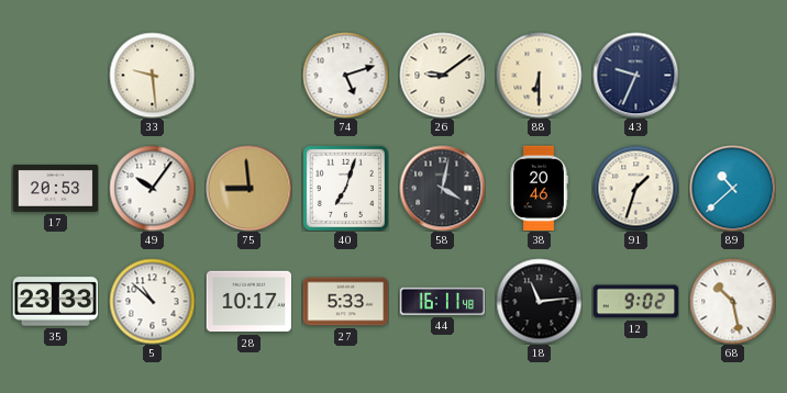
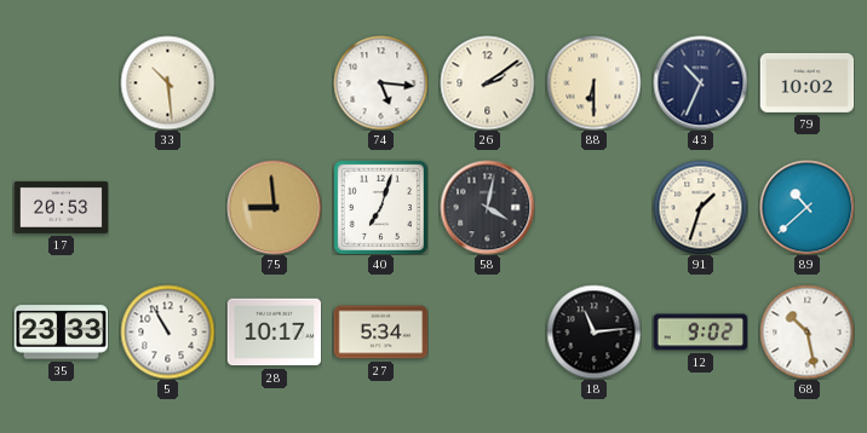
33: 9:29 -> 10:29
74: 5:12 -> 5:16
26: 9:09 -> 2:09
43: 9:34 -> 10:34
79: none -> 10:02
49: 10:06 -> none
38: 20:46 -> none
5: 10:52 -> 10:55
27: 5:33 -> 5:34
44: 16:11 -> none
